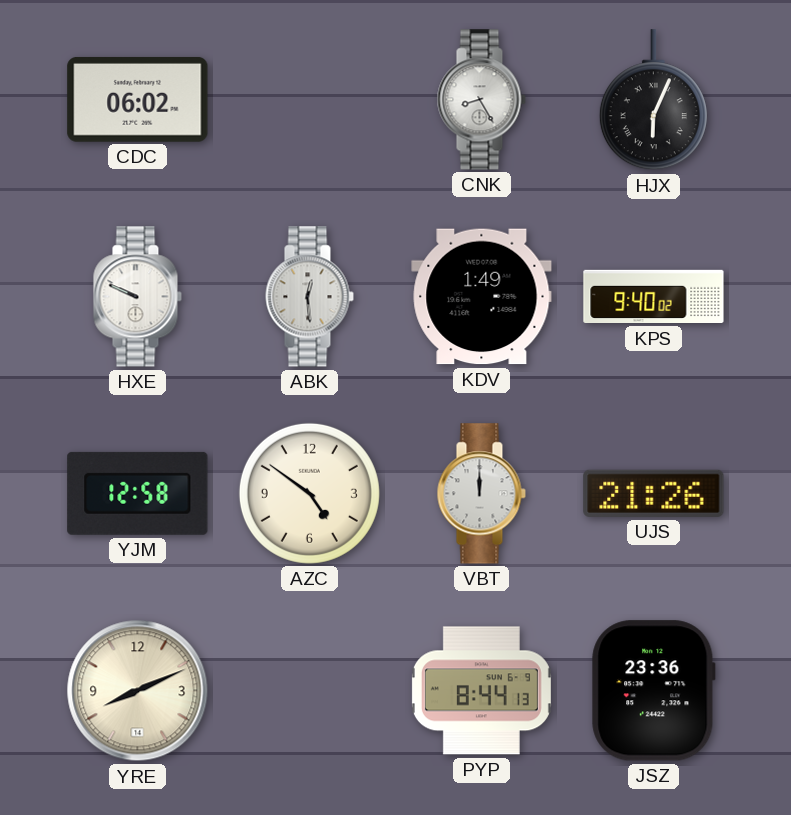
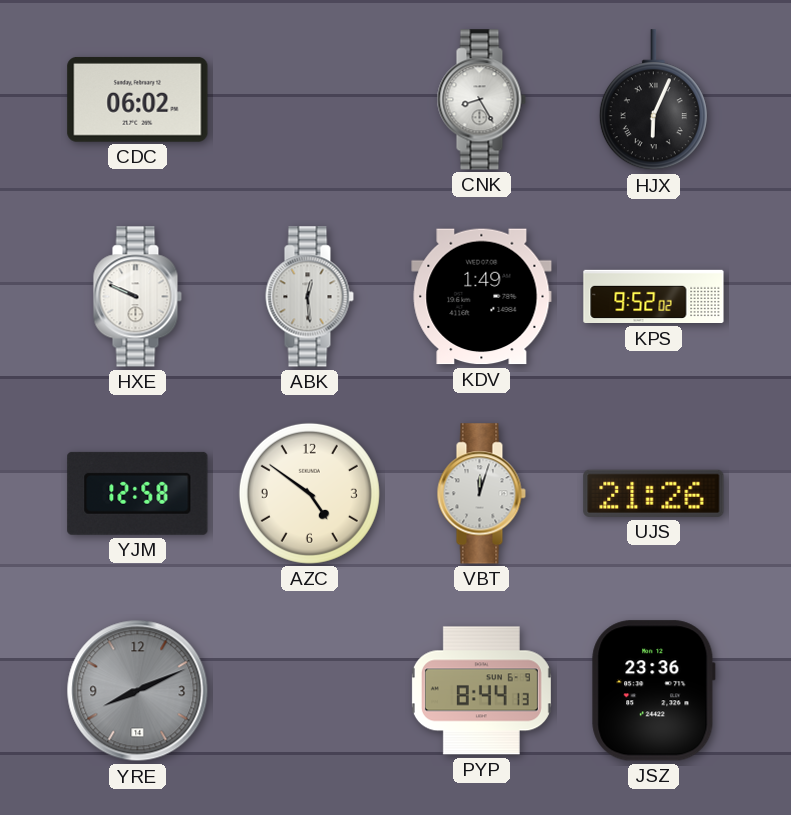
KPS: 9:40 -> 9:52
VBT: 12:00 -> 12:03
YRE dial: cream -> grey
